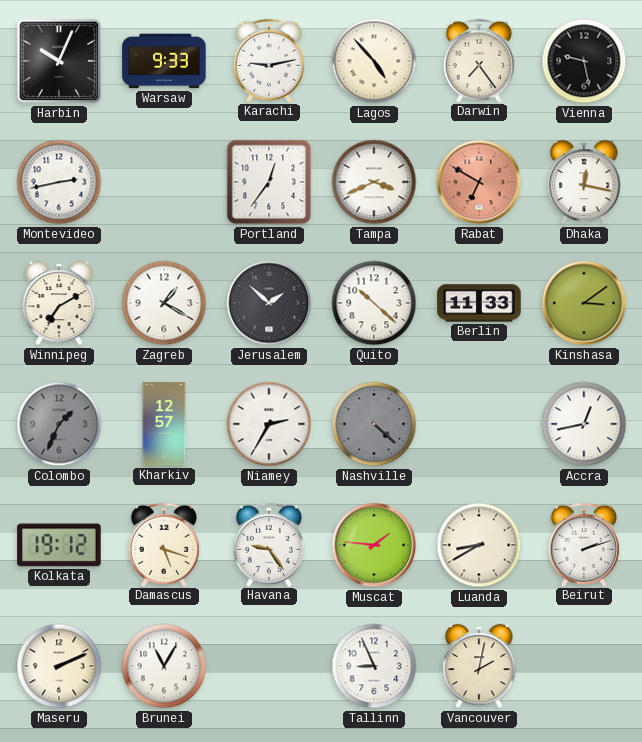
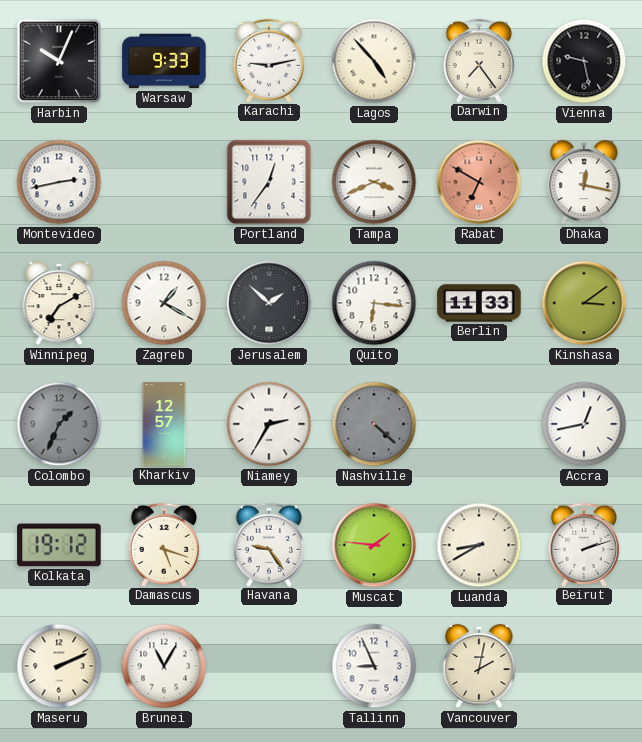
Quito: 10:22 -> 6:16
